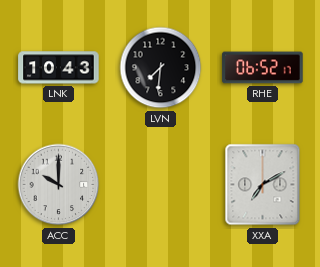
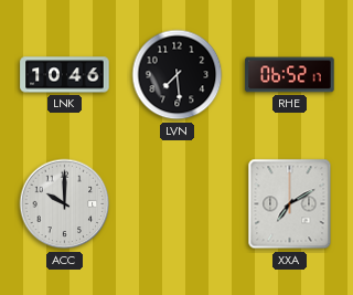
LNK: 10:43 -> 10:46
LVN: 7:31 -> 7:29
